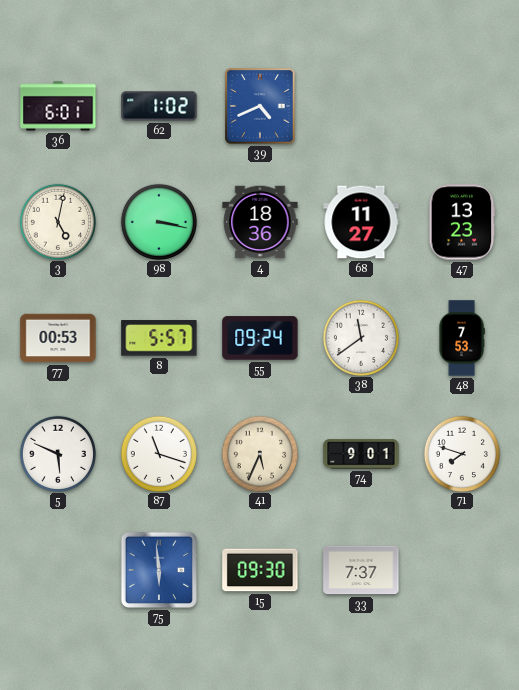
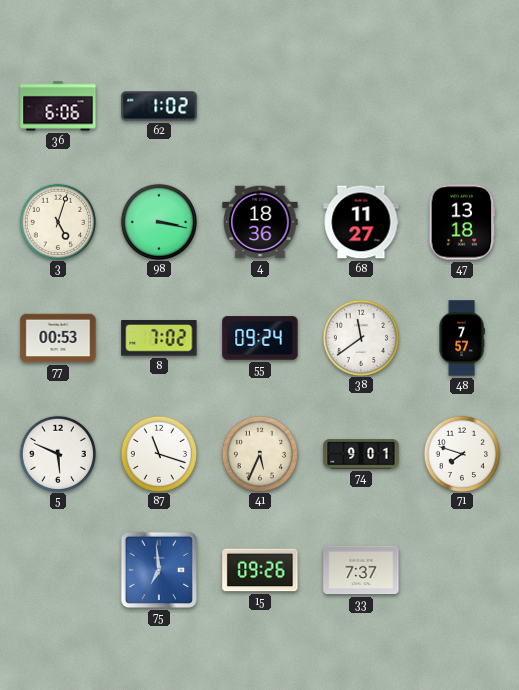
36: 6:01 -> 6:06
39: 4:41 -> none
3: 5:02 -> 5:03
47: 13:23 -> 13:18
8: 5:57 -> 7:02
48: 7:53 -> 7:57
75: 5:59 -> 6:59
15: 09:30 -> 09:26
